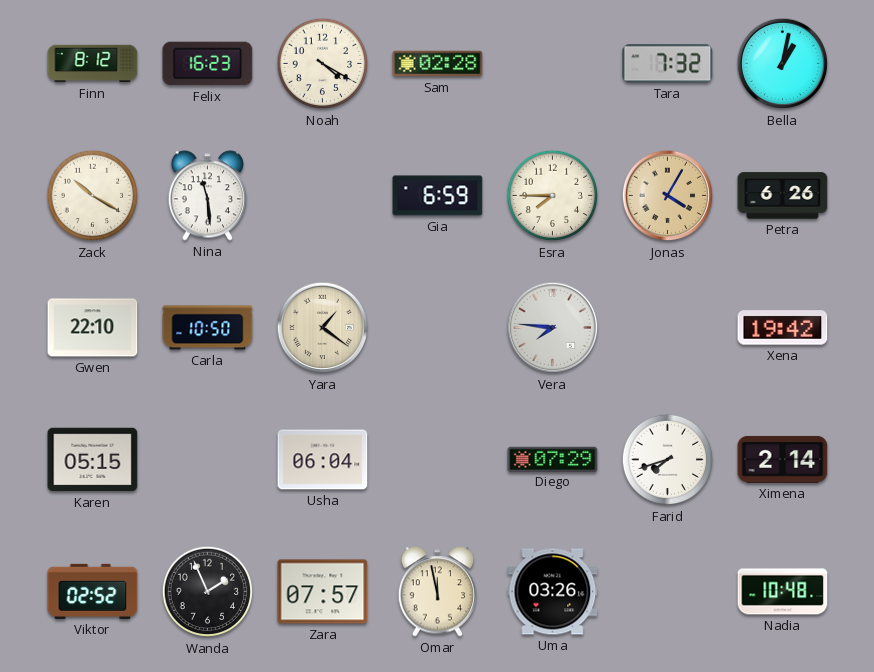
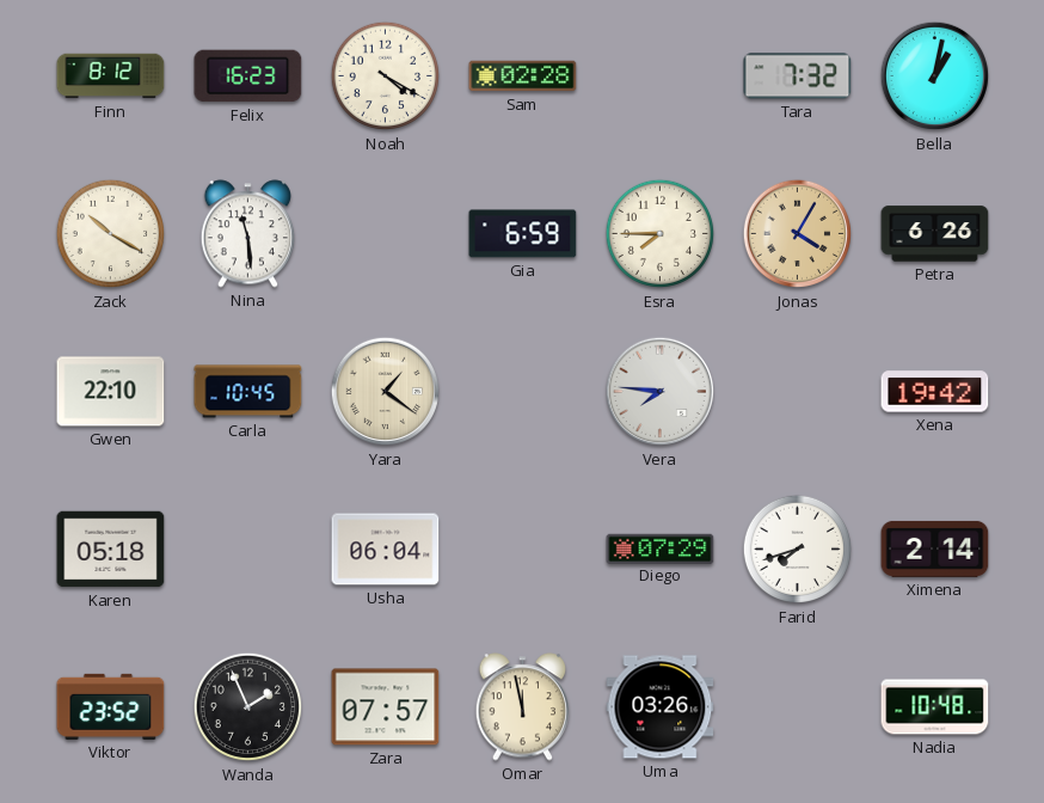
Carla: 10:50 -> 10:45
Karen: 05:15 -> 05:18
Viktor: 02:52 -> 23:52
